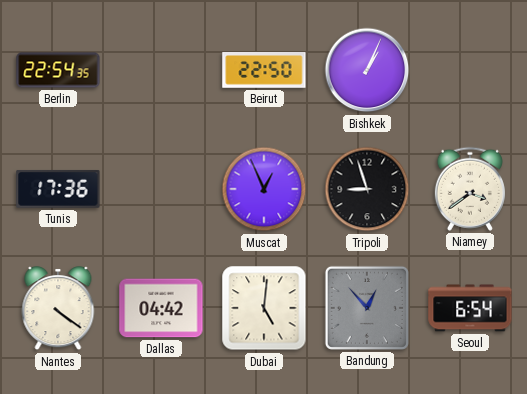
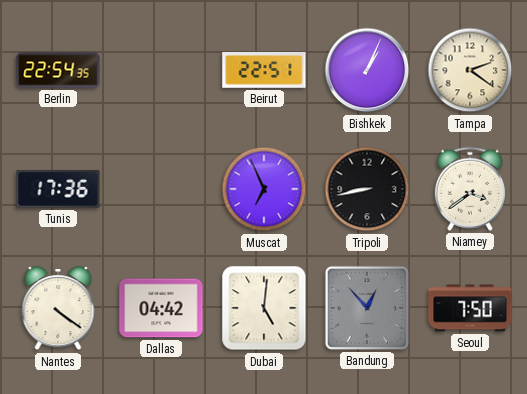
Beirut: 22:50 -> 22:51
Tampa: none -> 2:21
Muscat: 12:56 -> 6:56
Tripoli: 8:57 -> 8:43
Seoul: 6:54 -> 7:50
